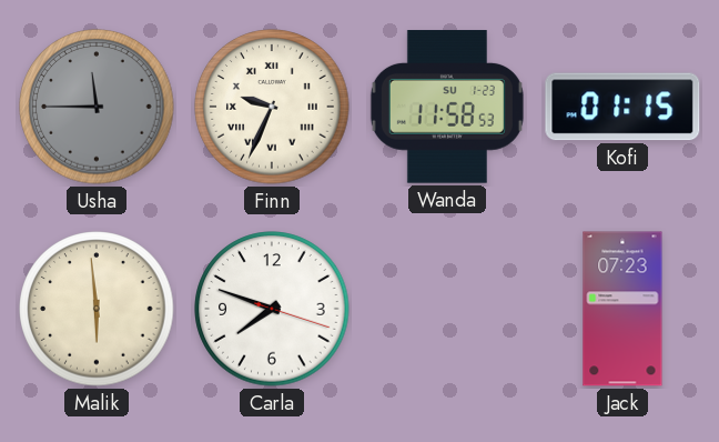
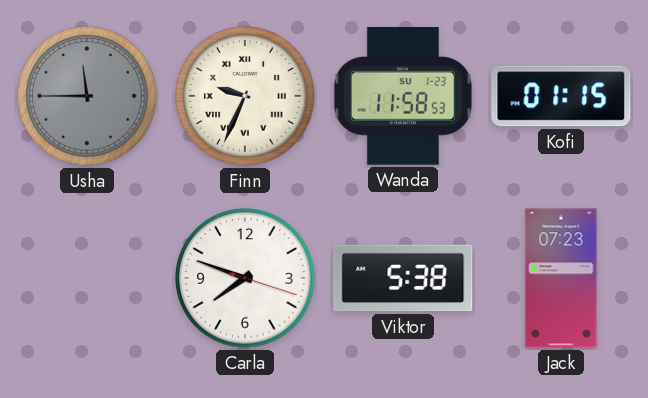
Malik: 5:59 -> none
Viktor: none -> 5:38
